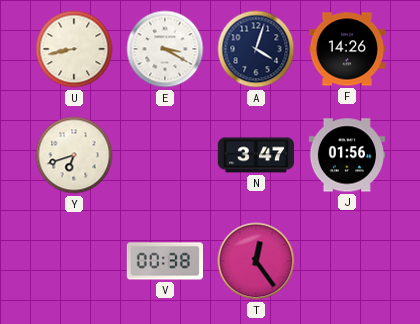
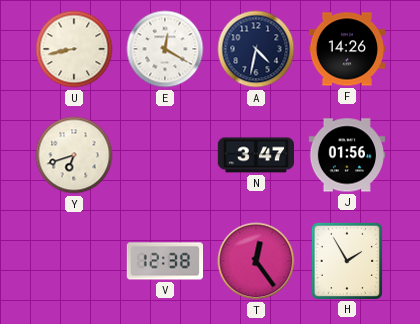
E: 3:20 -> 12:20
A: 4:03 -> 4:32
V: 00:38 -> 12:38
H: none -> 1:55
